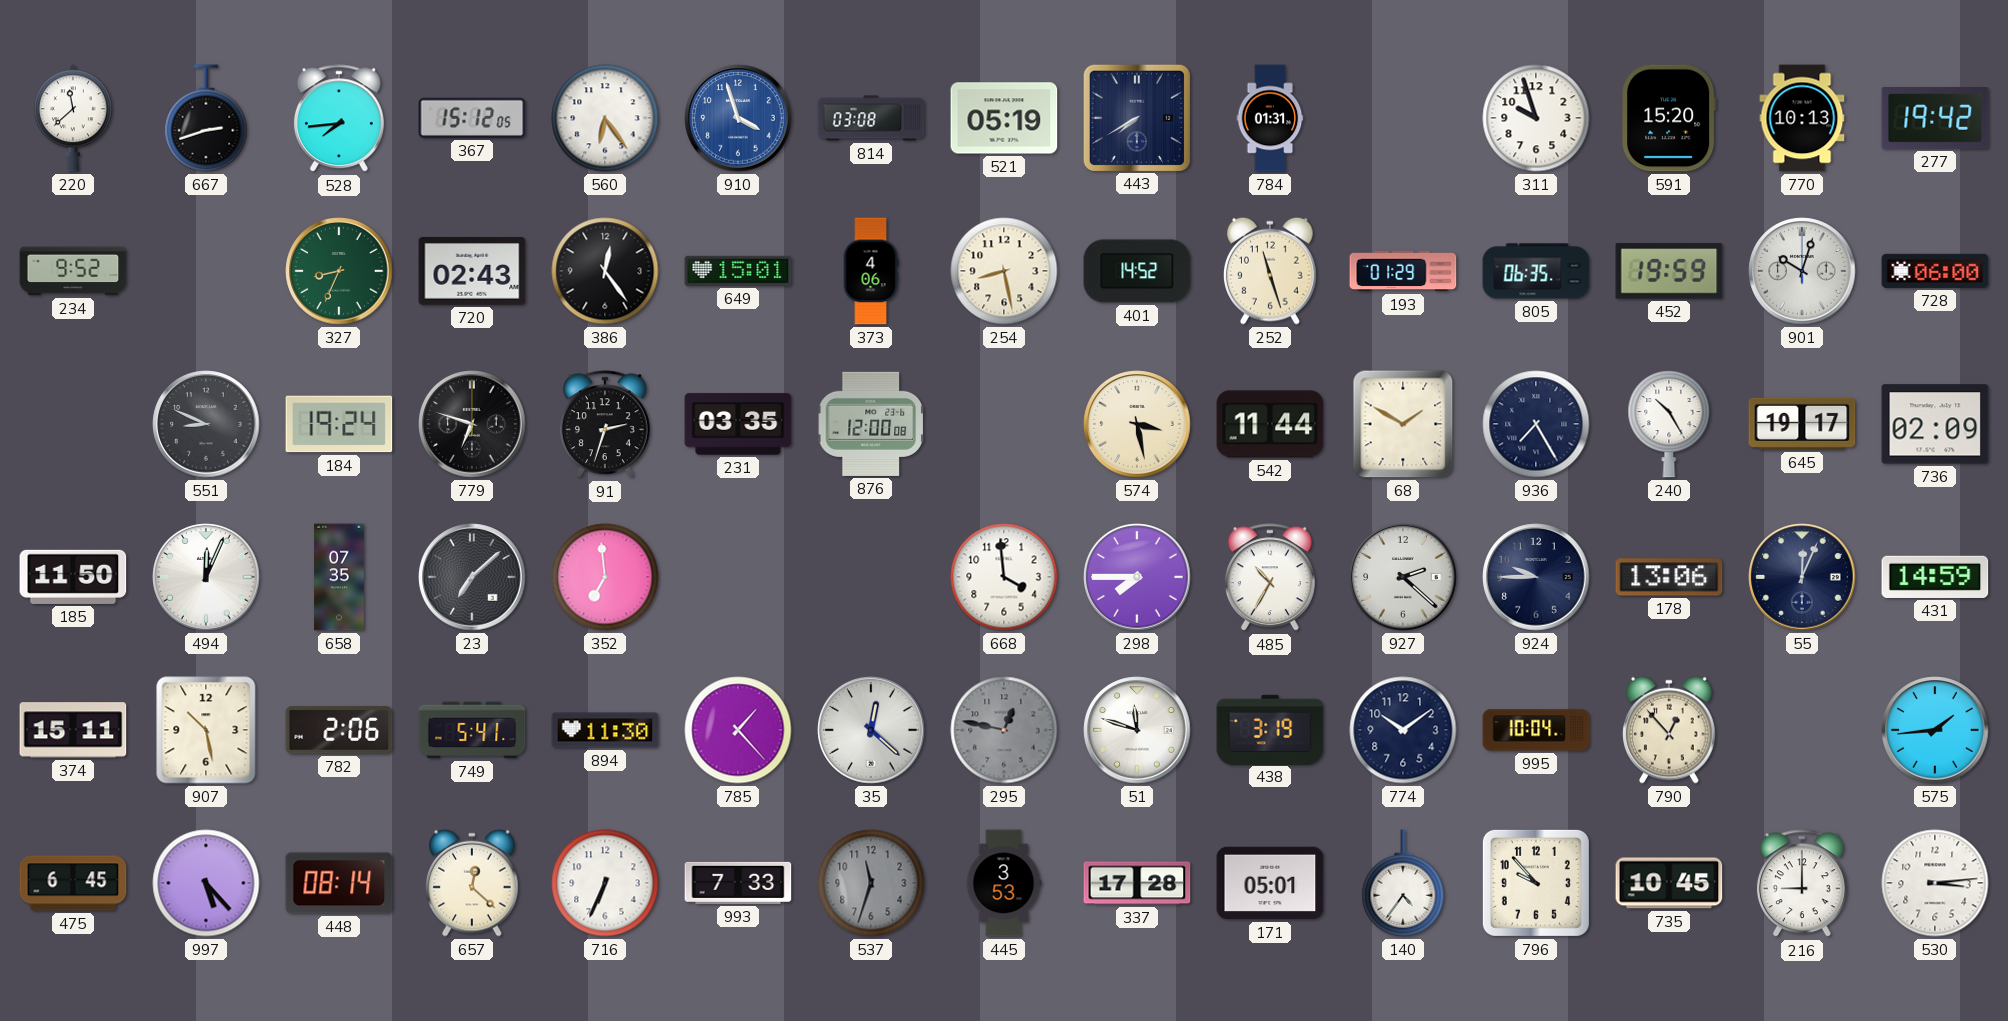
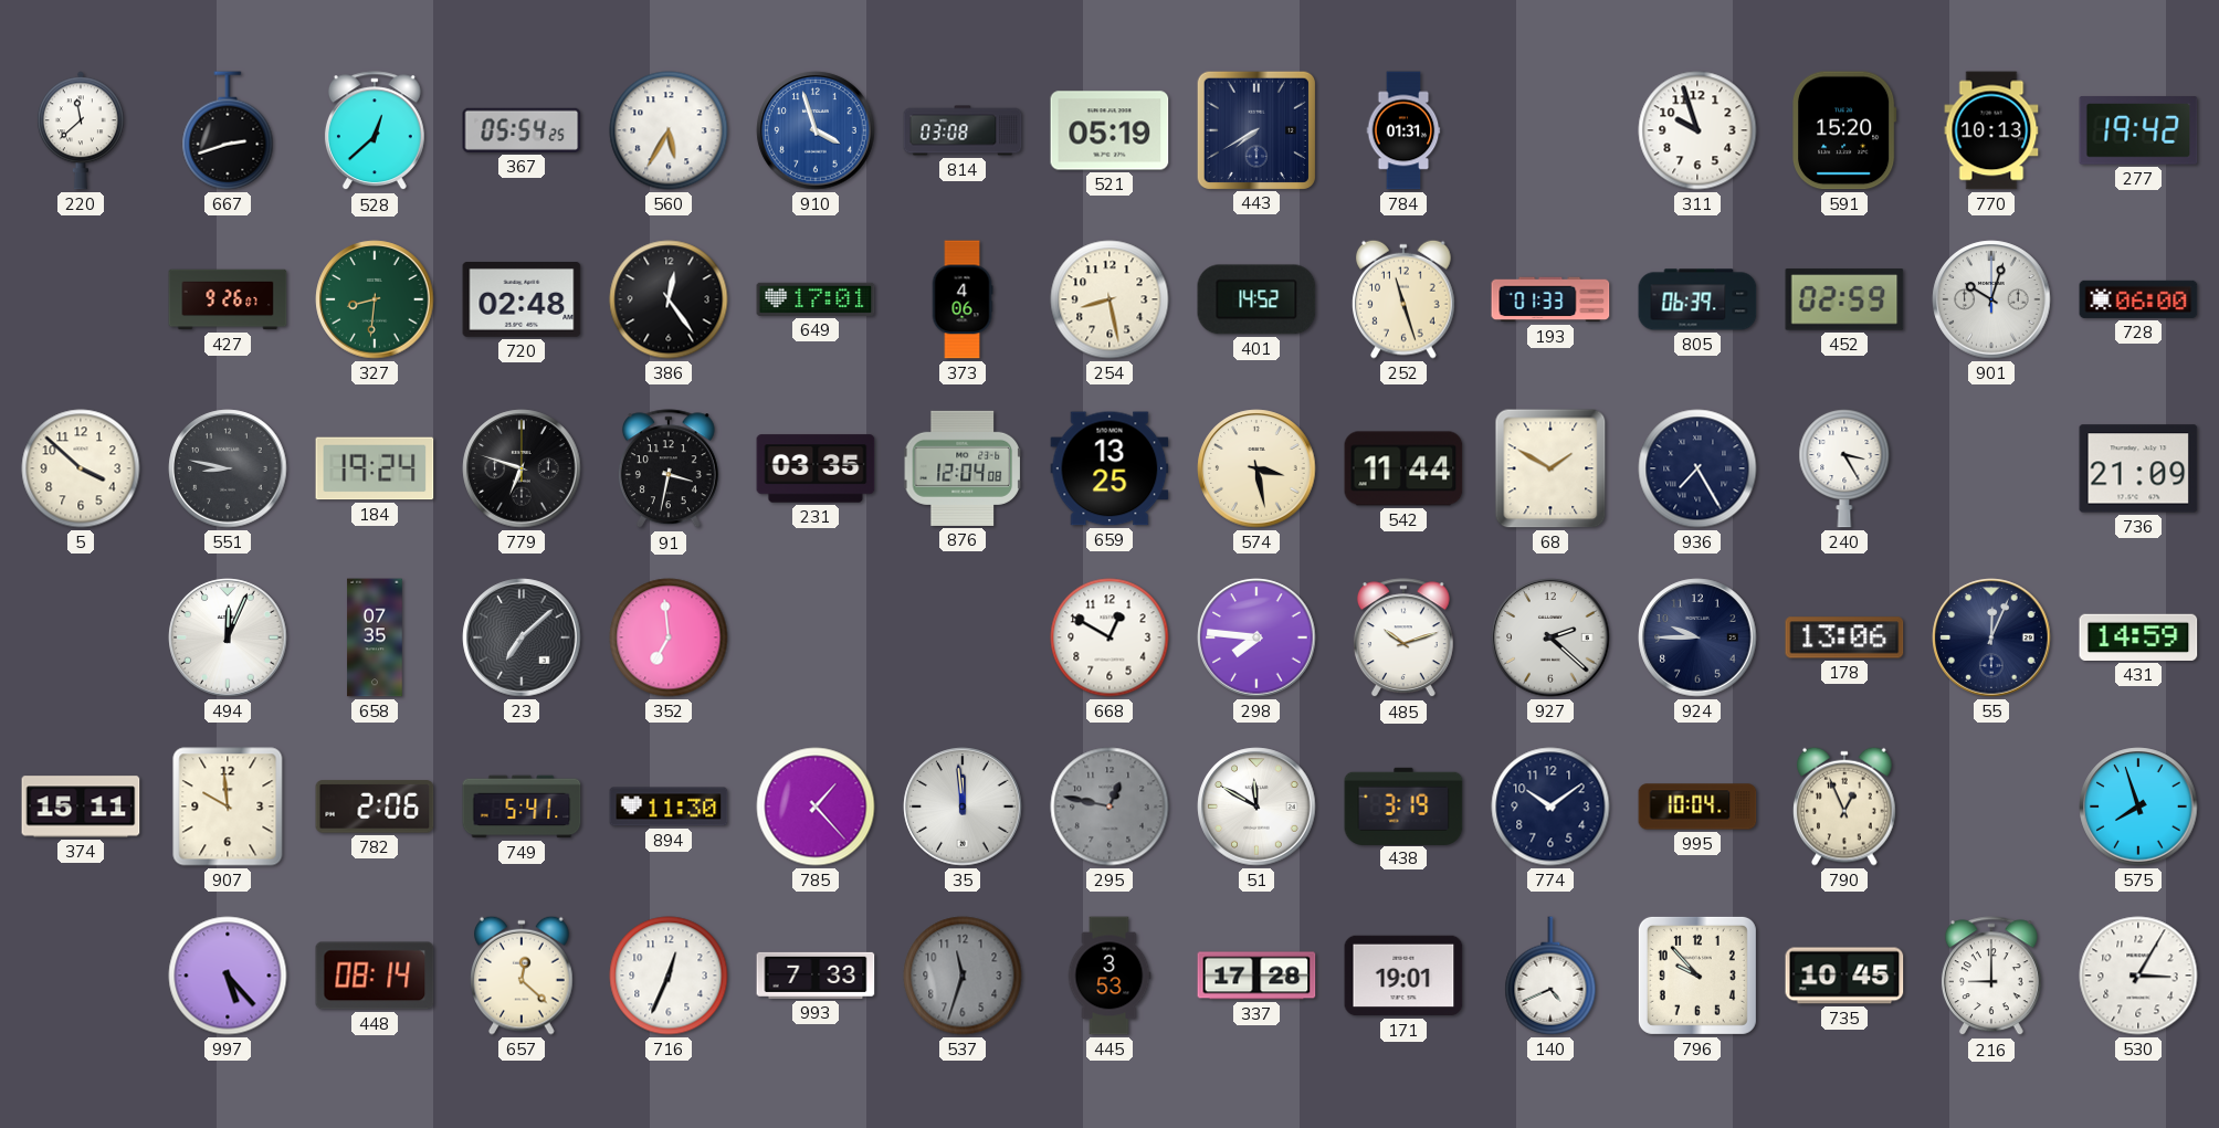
528: 7:44 -> 12:38
367: 15:12 -> 05:54
560: 6:24 -> 5:35
234: 9:52 -> none
427: none -> 9:26
327: 8:34 -> 8:31
720: 02:43 -> 02:48
649: 15:01 -> 17:01
193: 01:29 -> 01:33
805: 06:35 -> 06:39
452: 19:59 -> 02:59
5: none -> 3:52
551: 8:49 -> 8:47
91: 2:33 -> 3:32
876: 12:00 -> 12:04
659: none -> 13:25
240: 10:25 -> 3:25
645: 19:17 -> none
736: 02:09 -> 21:09
185: 11:50 -> none
668: 3:59 -> 12:50
298: 7:45 -> 7:46
485: 10:35 -> 10:12
907: 10:28 -> 9:59
35: 12:22 -> 11:59
51: 11:48 -> 11:50
790: 12:53 -> 12:56
575: 1:44 -> 7:57
475: 6:45 -> none
716: 6:34 -> 12:34
171: 05:01 -> 19:01
140: 4:36 -> 4:41
530: 3:14 -> 3:05
